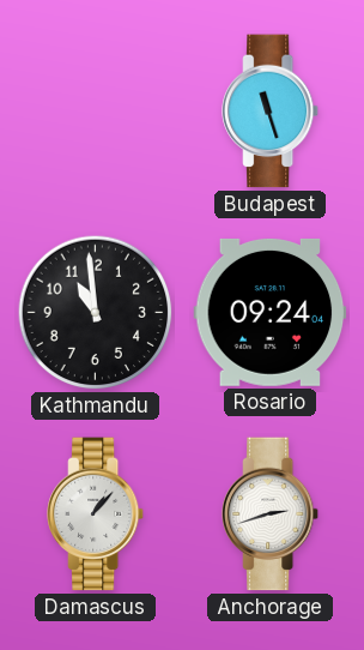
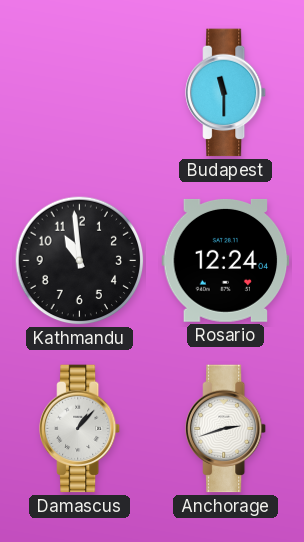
Budapest: 11:27 -> 11:30
Rosario: 09:24 -> 12:24
